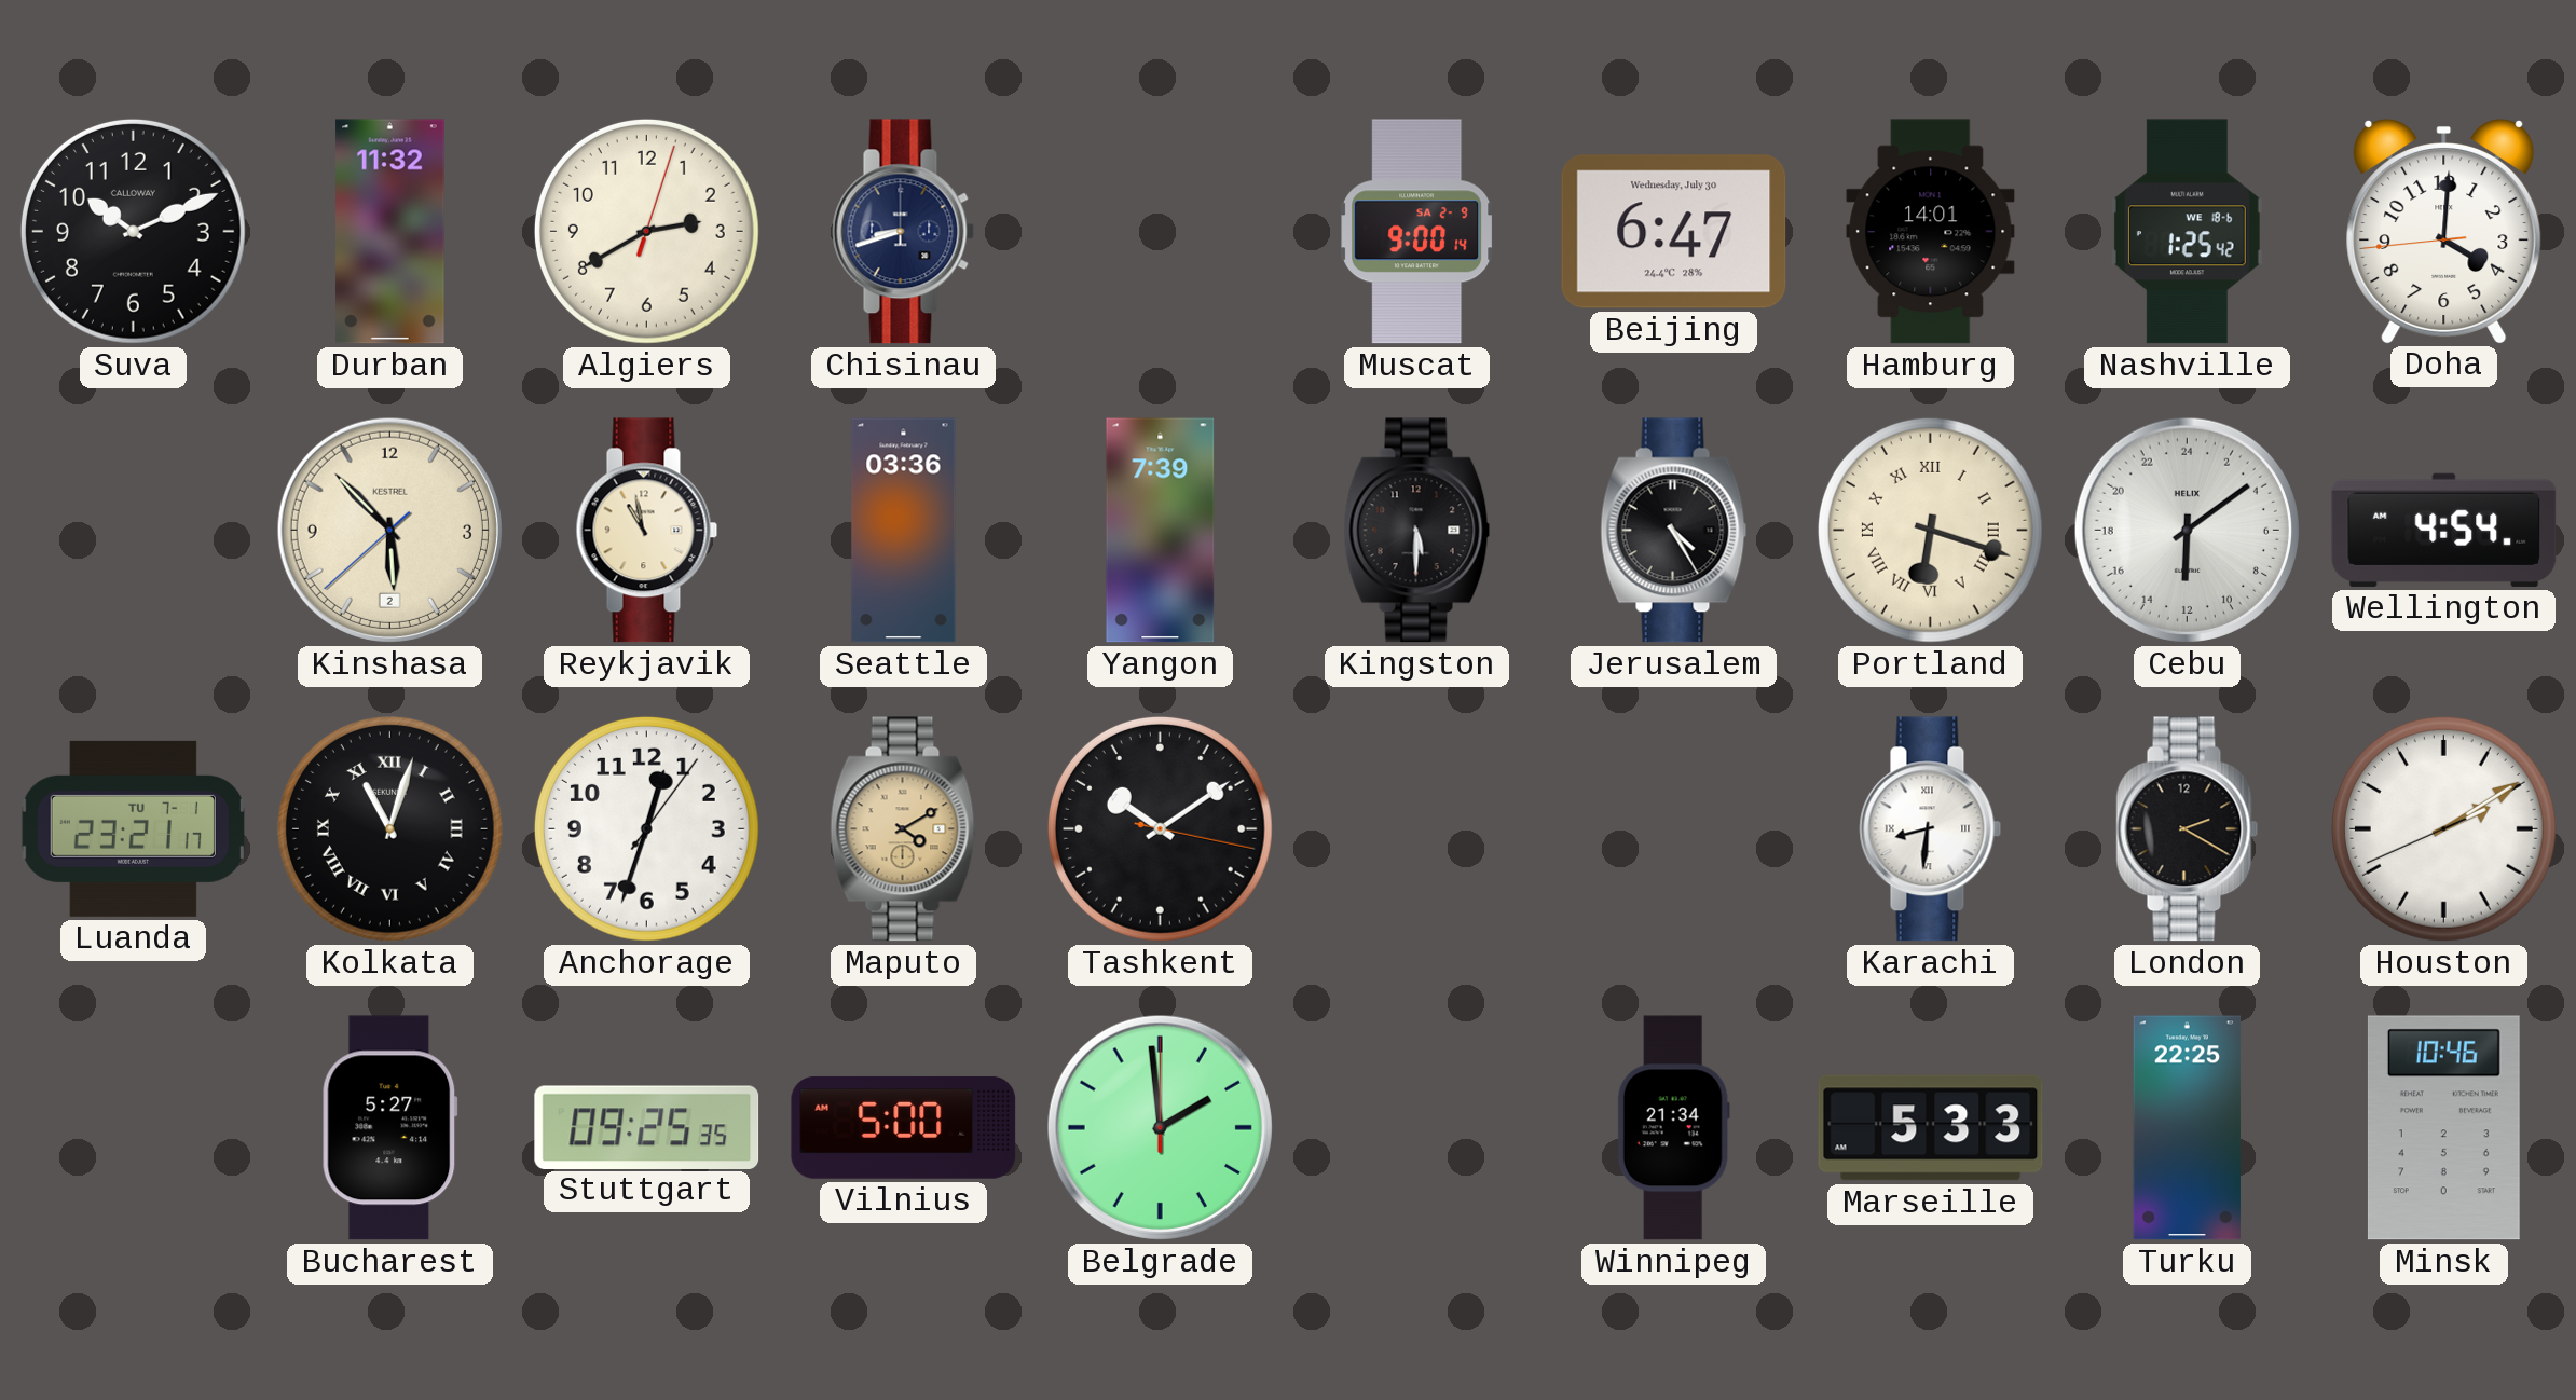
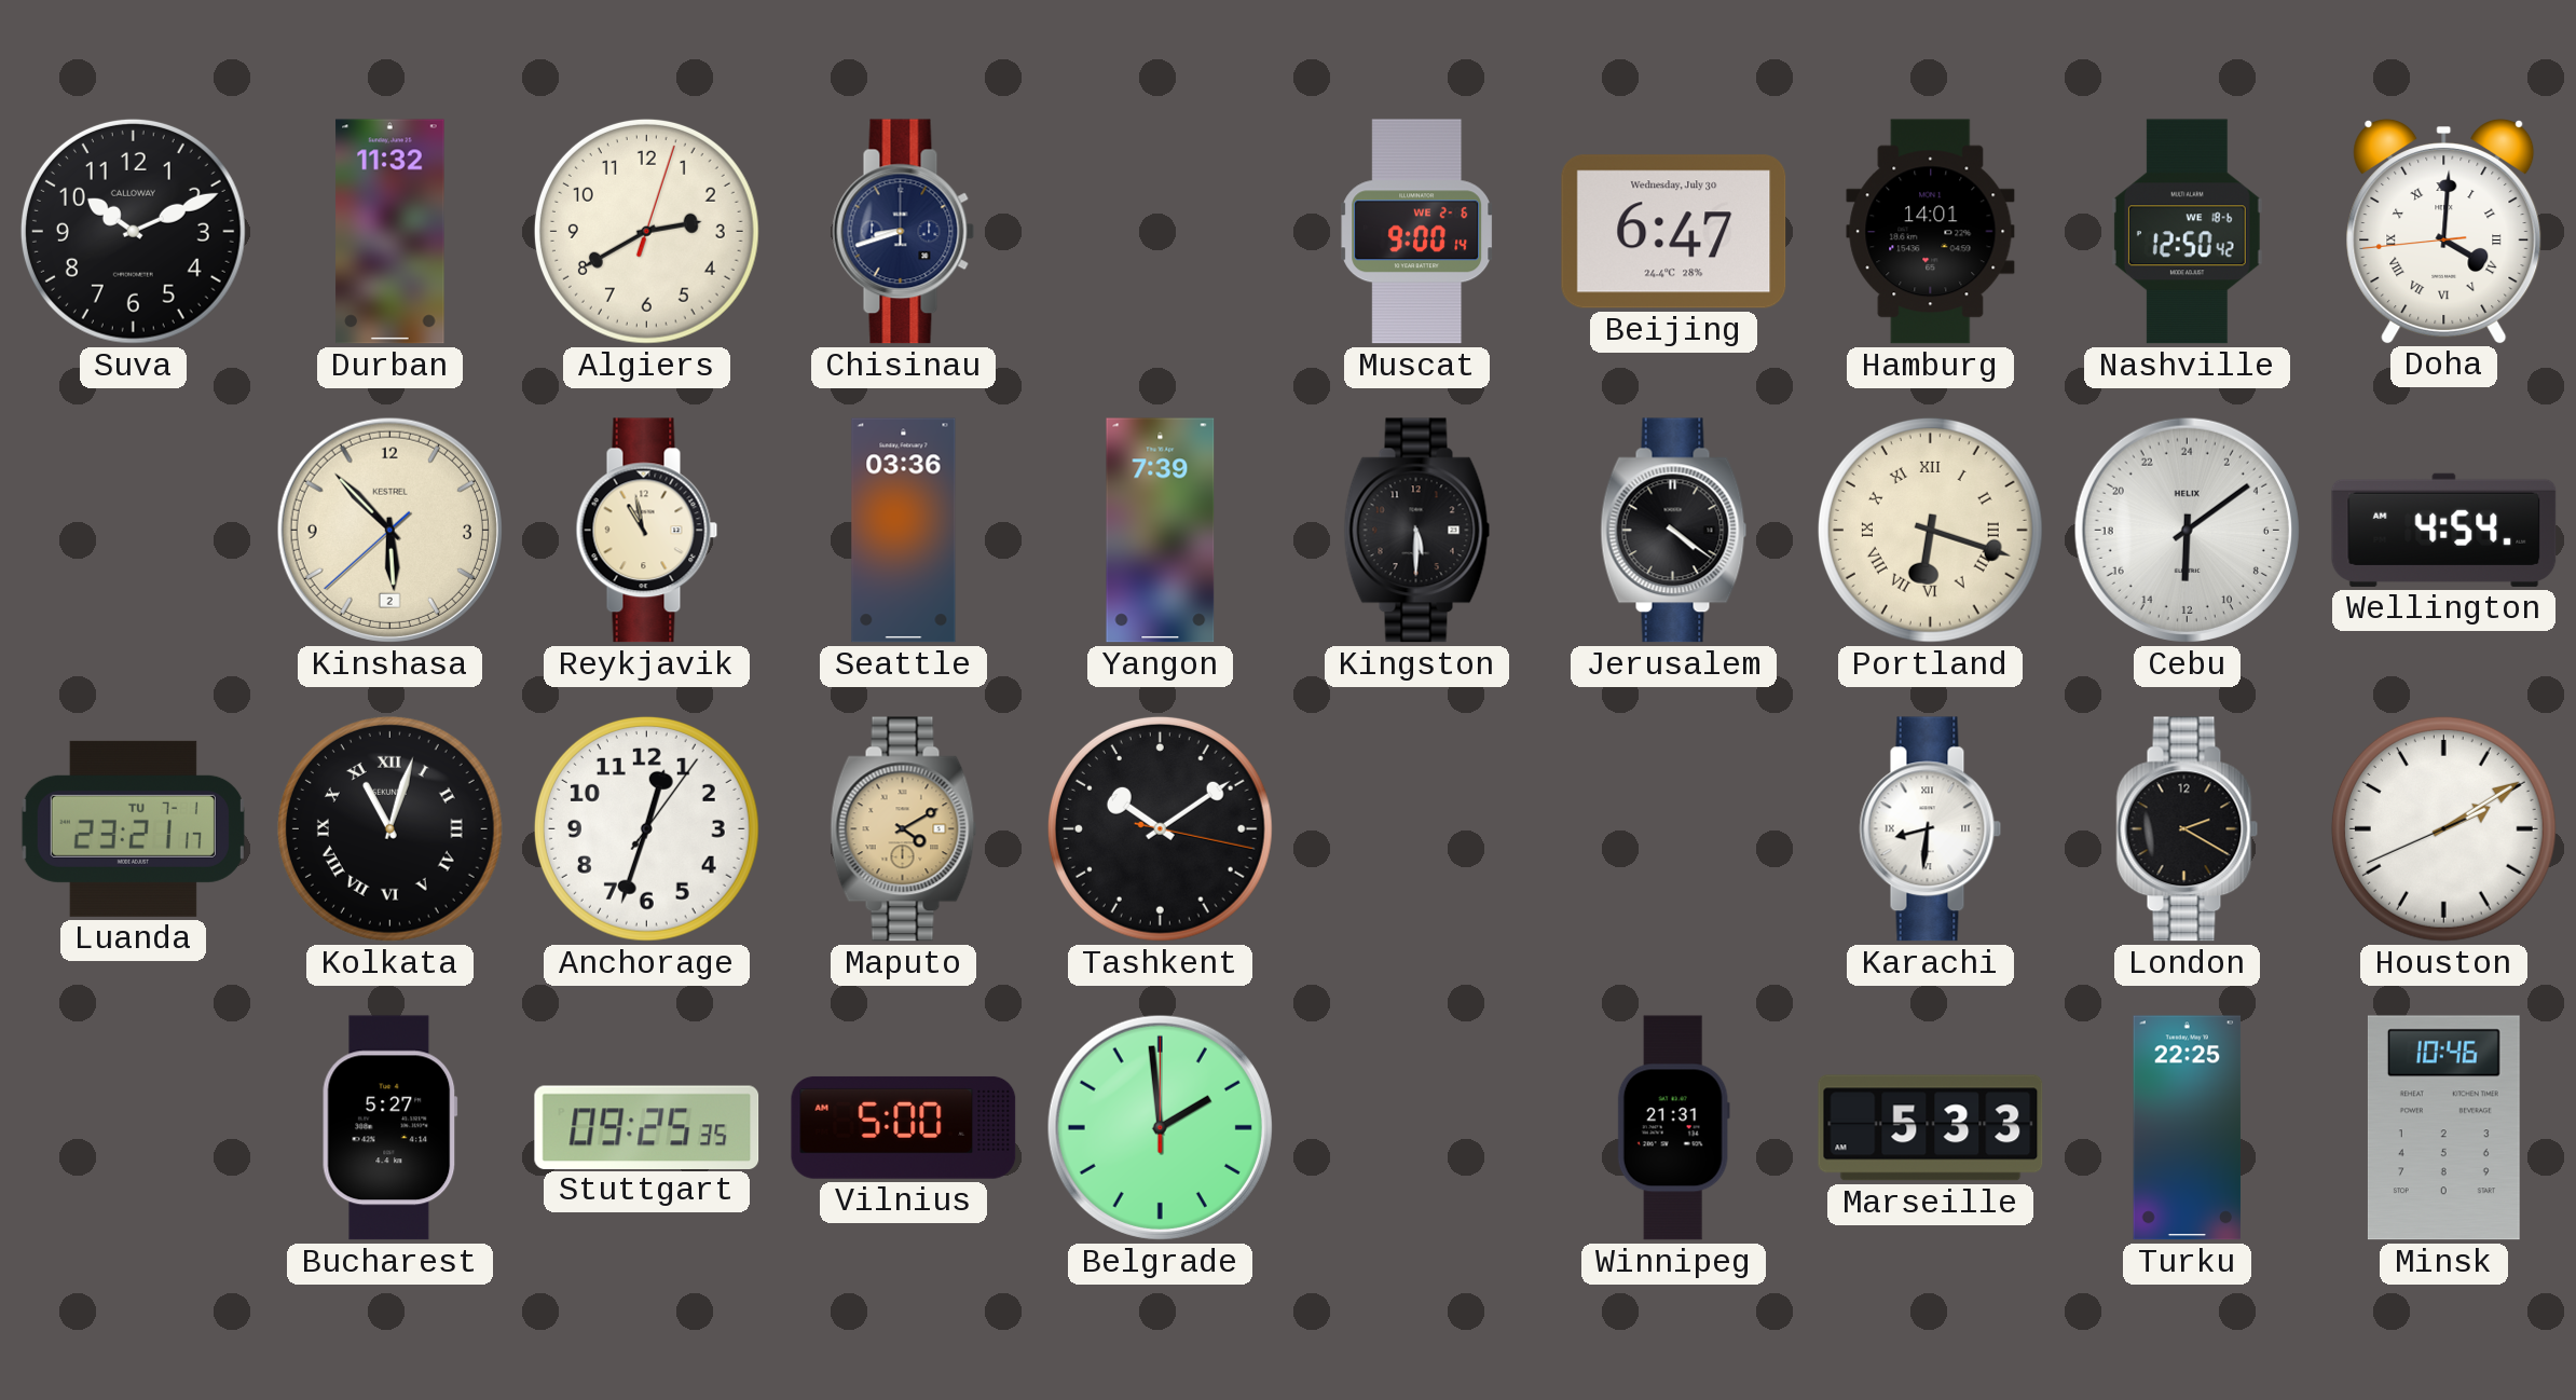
Muscat date: SA 2-9 -> WE 2-6
Nashville: 1:25 -> 12:50
Doha numerals: Arabic -> Roman
Jerusalem: 4:25 -> 4:21
Winnipeg: 21:34 -> 21:31
